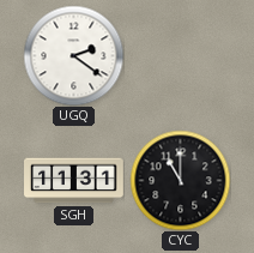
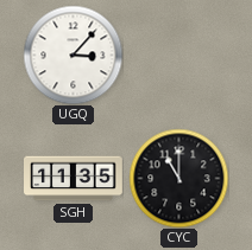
UGQ: 2:21 -> 3:07
SGH: 11:31 -> 11:35
